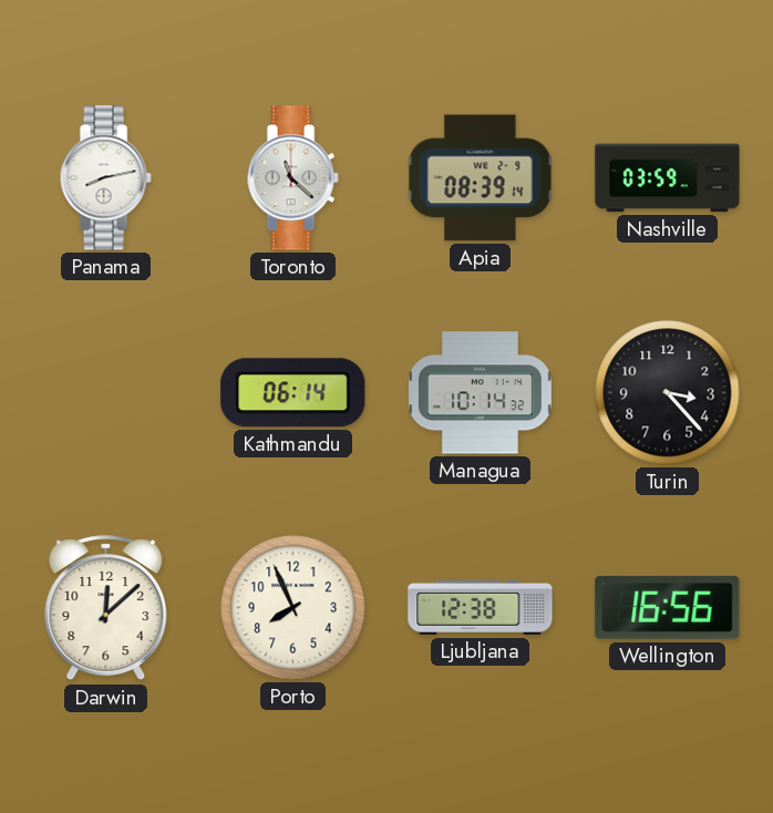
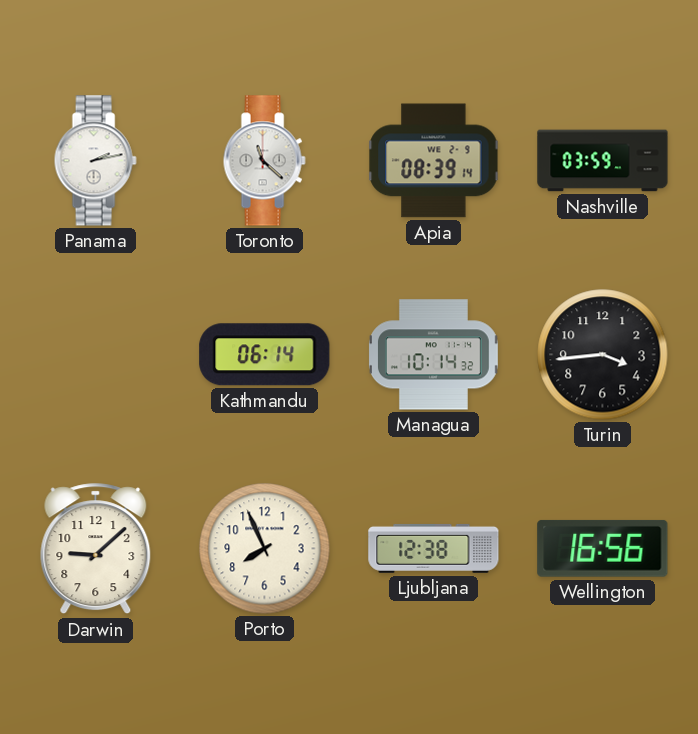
Panama: 8:13 -> 2:13
Turin: 3:23 -> 3:44
Darwin: 12:08 -> 9:08
